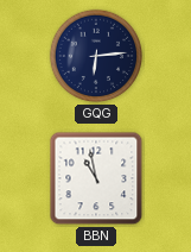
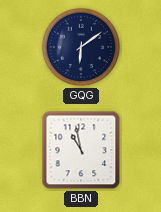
GQG: 6:14 -> 6:09
